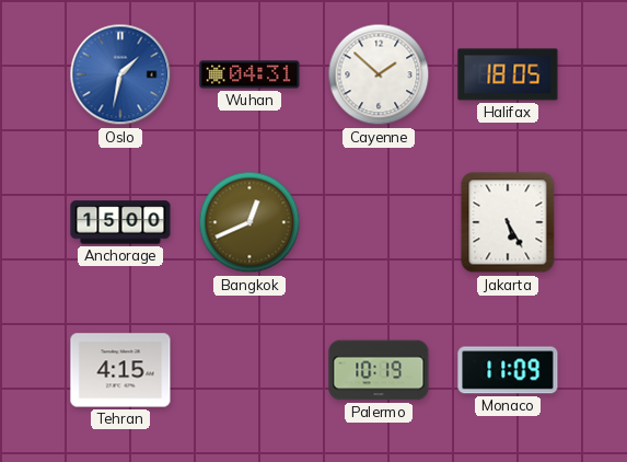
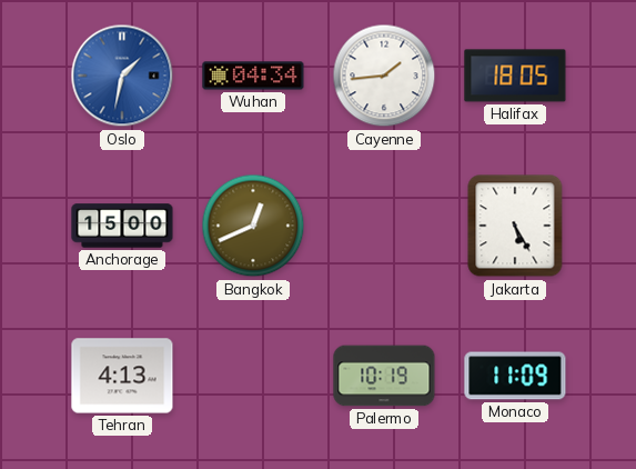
Wuhan: 04:31 -> 04:34
Cayenne: 1:52 -> 1:44
Tehran: 4:15 -> 4:13
